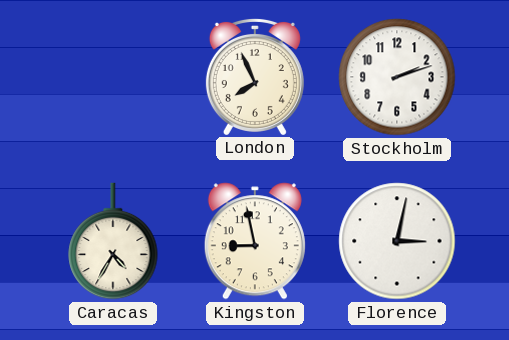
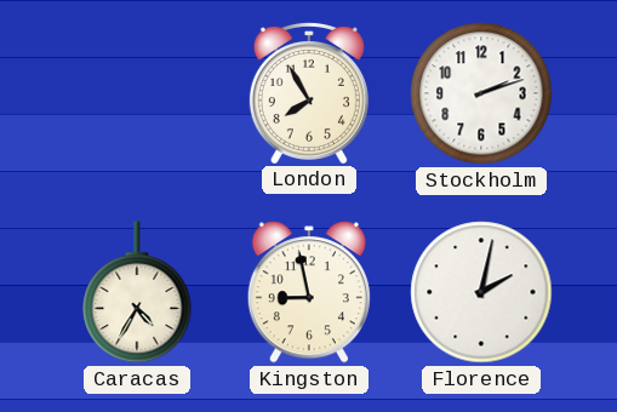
London: 7:56 -> 7:55
Florence: 3:02 -> 2:02
